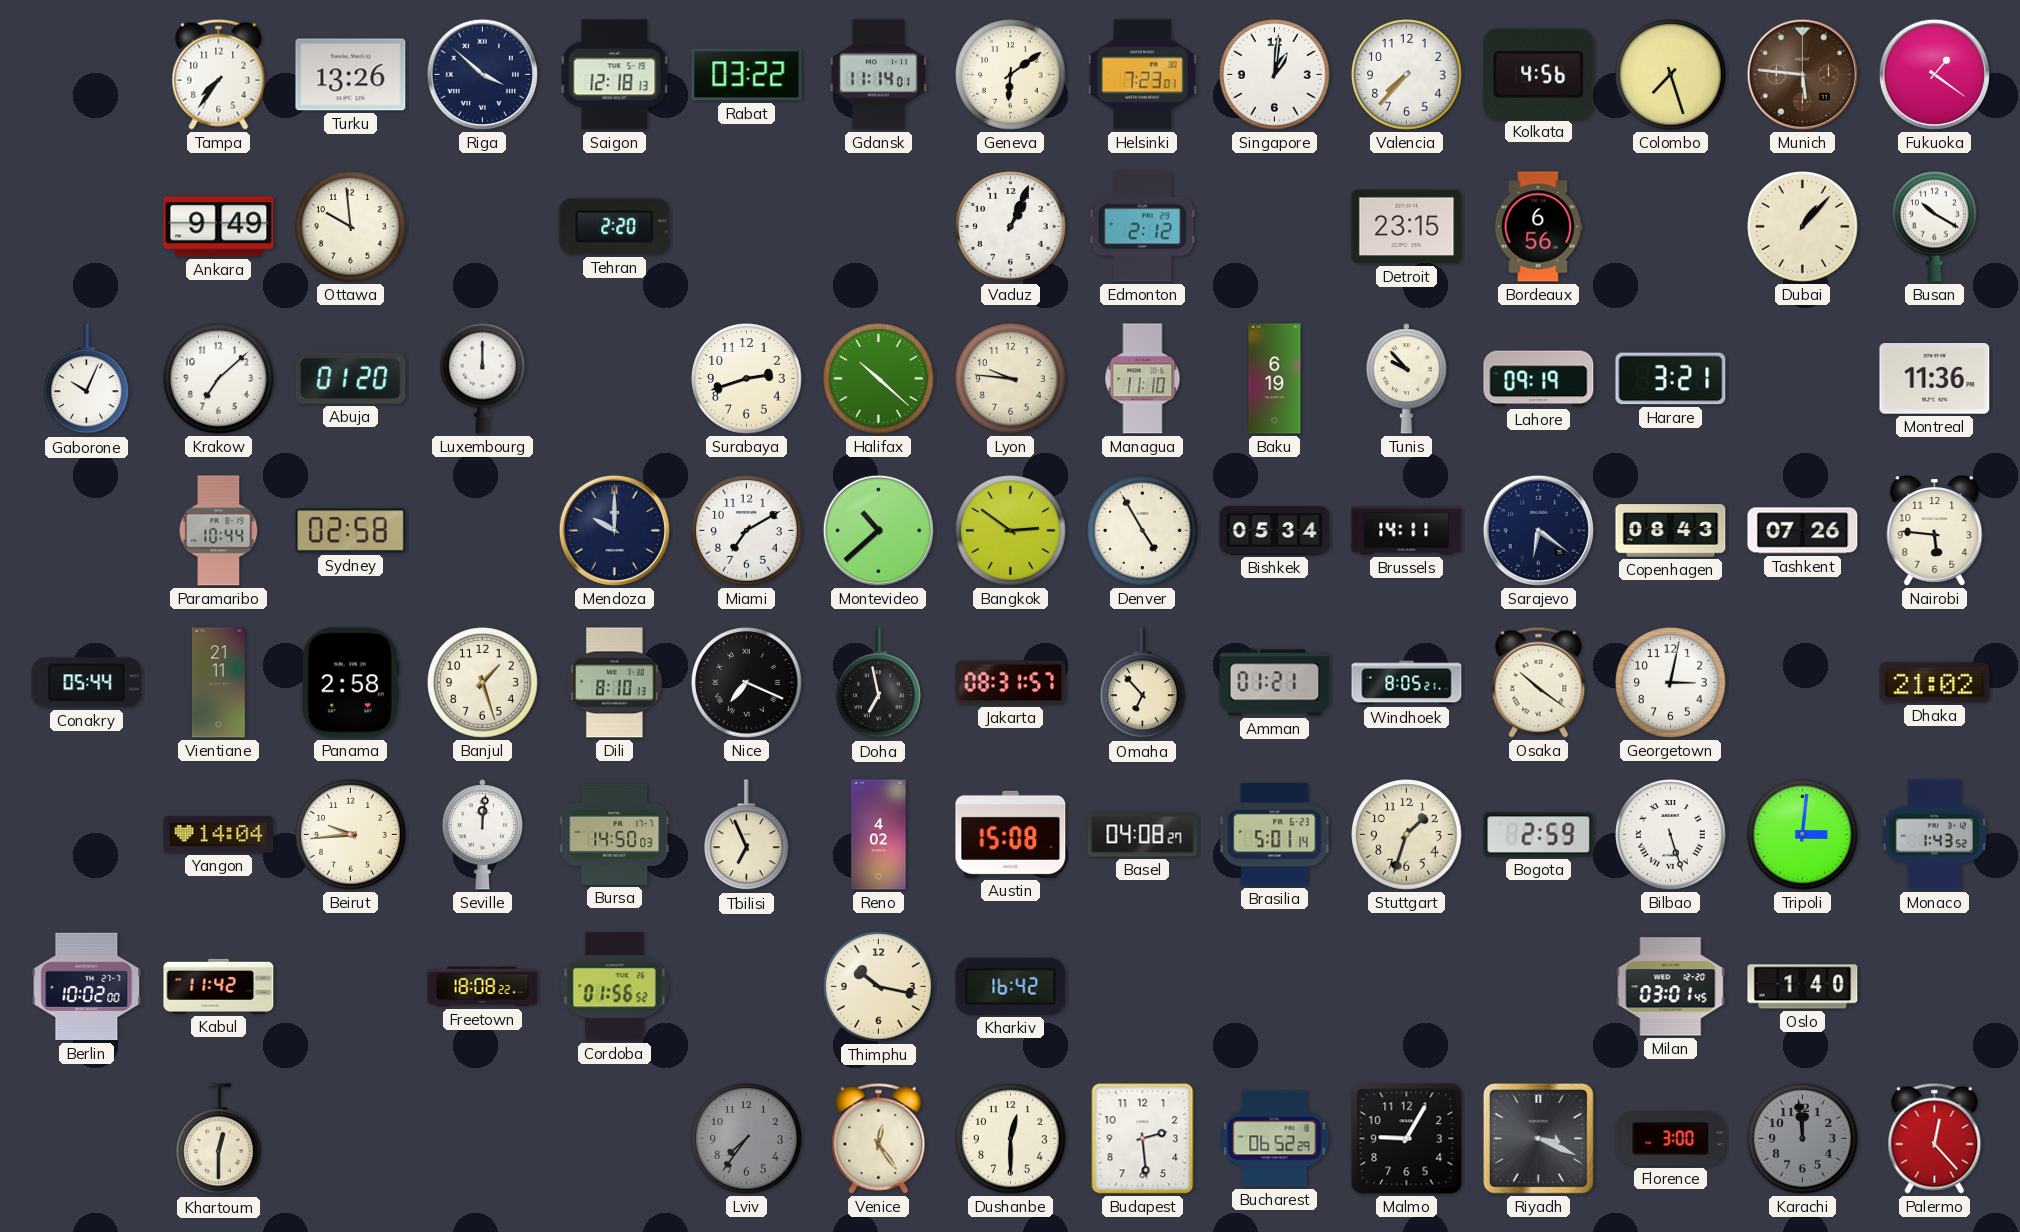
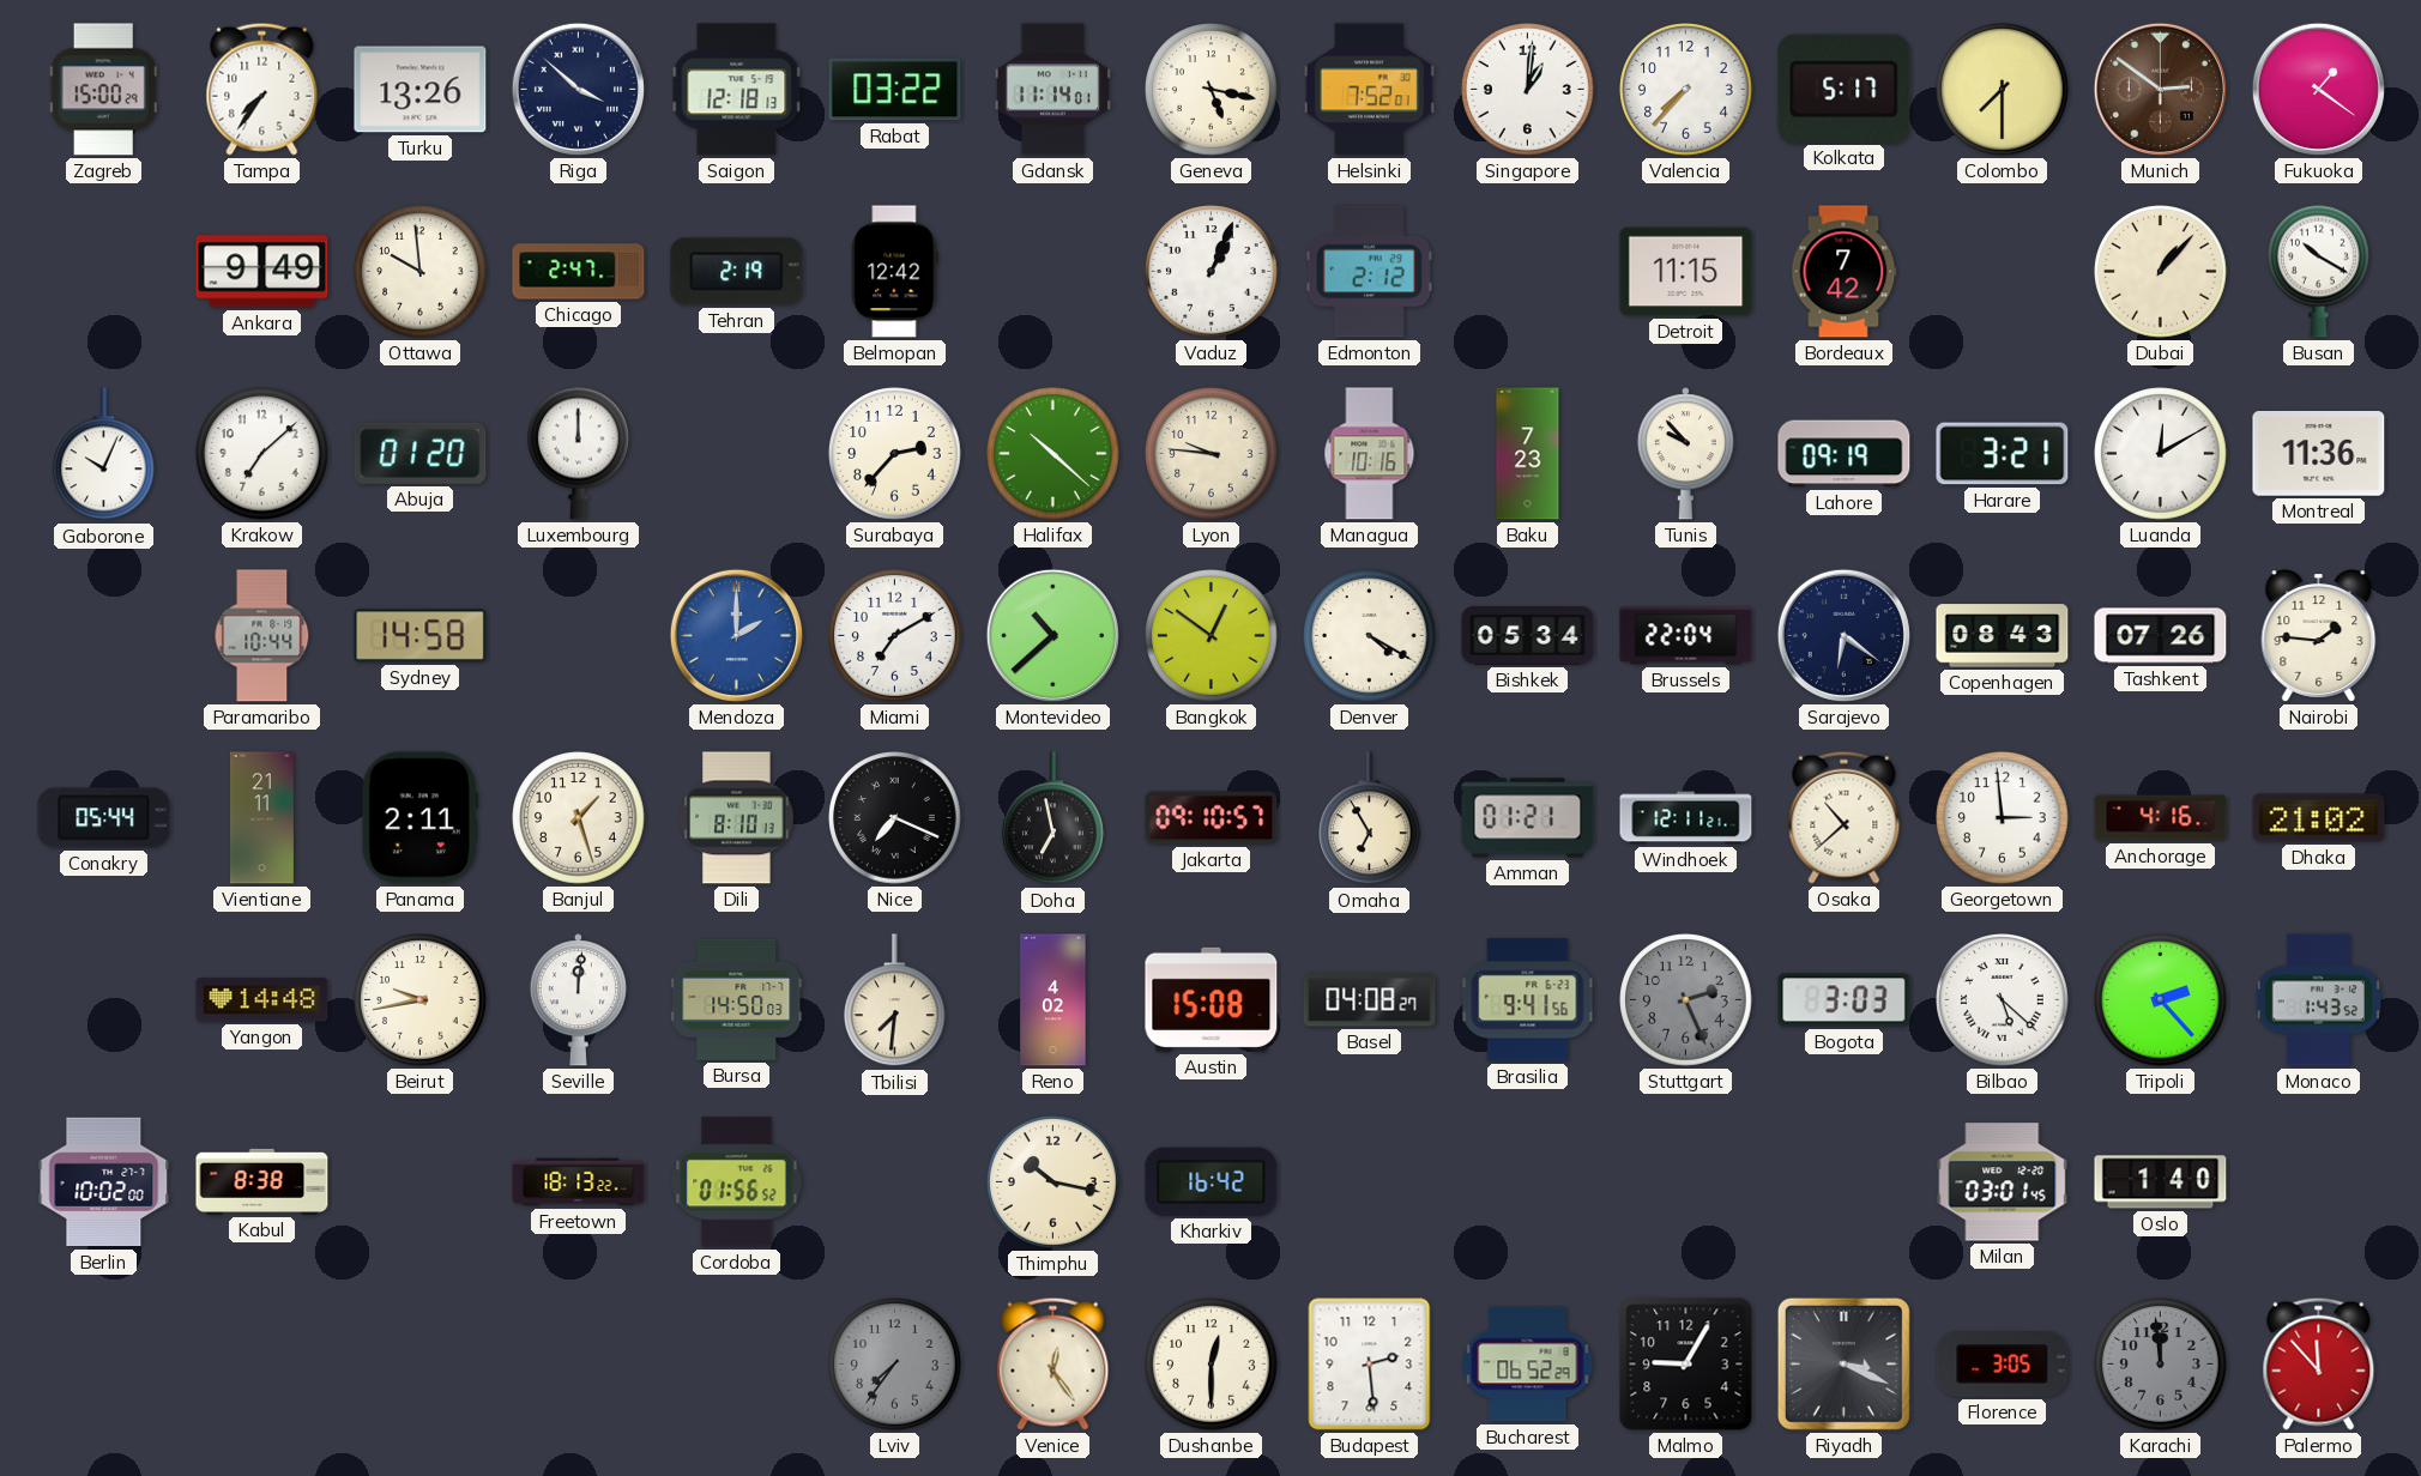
Zagreb: none -> 15:00
Geneva: 6:09 -> 5:17
Helsinki: 7:23 -> 7:52
Kolkata: 4:56 -> 5:17
Colombo: 7:27 -> 7:30
Munich: 5:46 -> 2:51
Chicago: none -> 2:47
Tehran: 2:20 -> 2:19
Belmopan: none -> 12:42
Detroit: 23:15 -> 11:15
Bordeaux: 6:56 -> 7:42
Surabaya: 2:42 -> 2:37
Managua: 11:10 -> 10:16
Baku: 6:19 -> 7:23
Luanda: none -> 12:10
Sydney: 02:58 -> 14:58
Mendoza: 10:00 -> 2:00
Mendoza dial: navy -> blue
Bangkok: 2:51 -> 12:51
Denver: 4:55 -> 4:20
Brussels: 14:11 -> 22:04
Nairobi: 5:46 -> 1:46
Panama: 2:58 -> 2:11
Jakarta: 08:31 -> 09:10
Omaha: 6:53 -> 6:55
Windhoek: 8:05 -> 12:11
Osaka: 10:21 -> 10:38
Georgetown: 3:02 -> 2:59
Anchorage: none -> 4:16
Yangon: 14:04 -> 14:48
Beirut: 9:44 -> 9:43
Tbilisi: 6:56 -> 7:31
Brasilia: 5:01 -> 9:41
Stuttgart: 1:33 -> 2:26
Stuttgart dial: cream -> grey
Bogota: 2:59 -> 3:03
Bilbao: 5:27 -> 5:22
Tripoli: 3:01 -> 2:23
Kabul: 11:42 -> 8:38
Freetown: 18:08 -> 18:13
Khartoum: 12:30 -> none
Florence: 3:00 -> 3:05
Palermo: 12:23 -> 11:53
